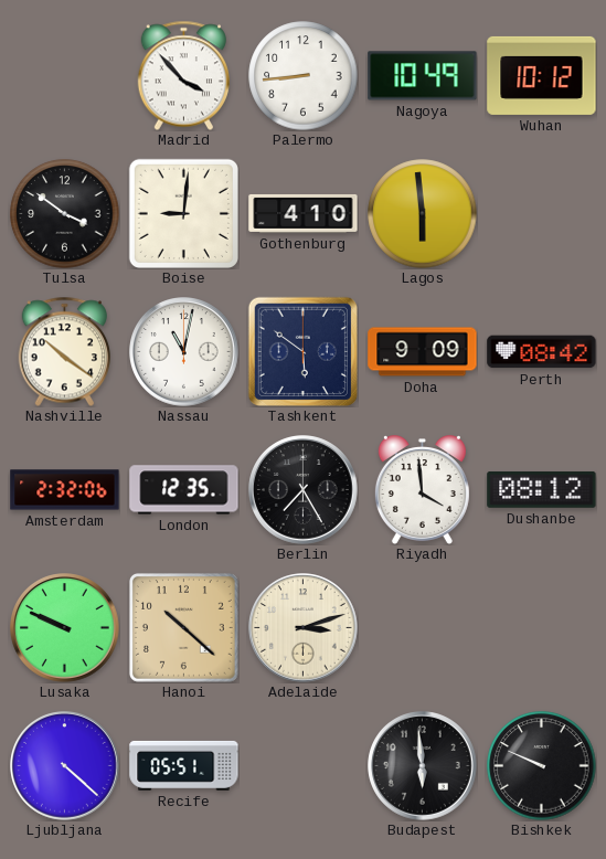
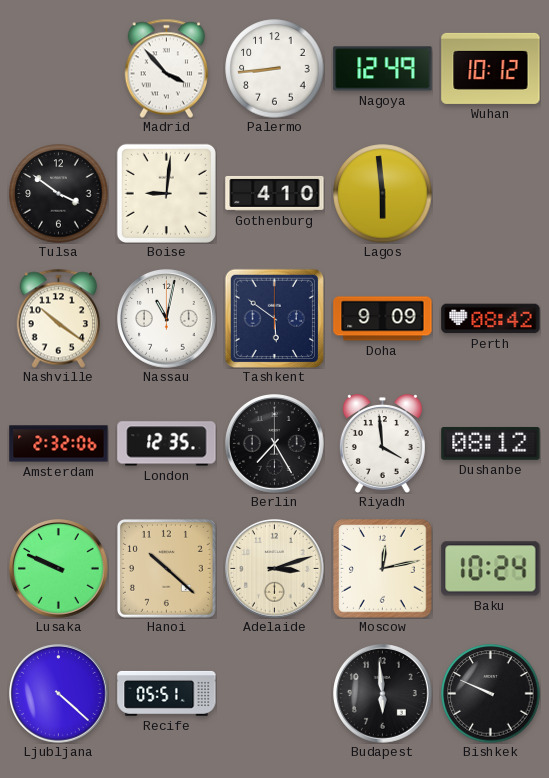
Nagoya: 10:49 -> 12:49
Moscow: none -> 12:13
Baku: none -> 10:24
